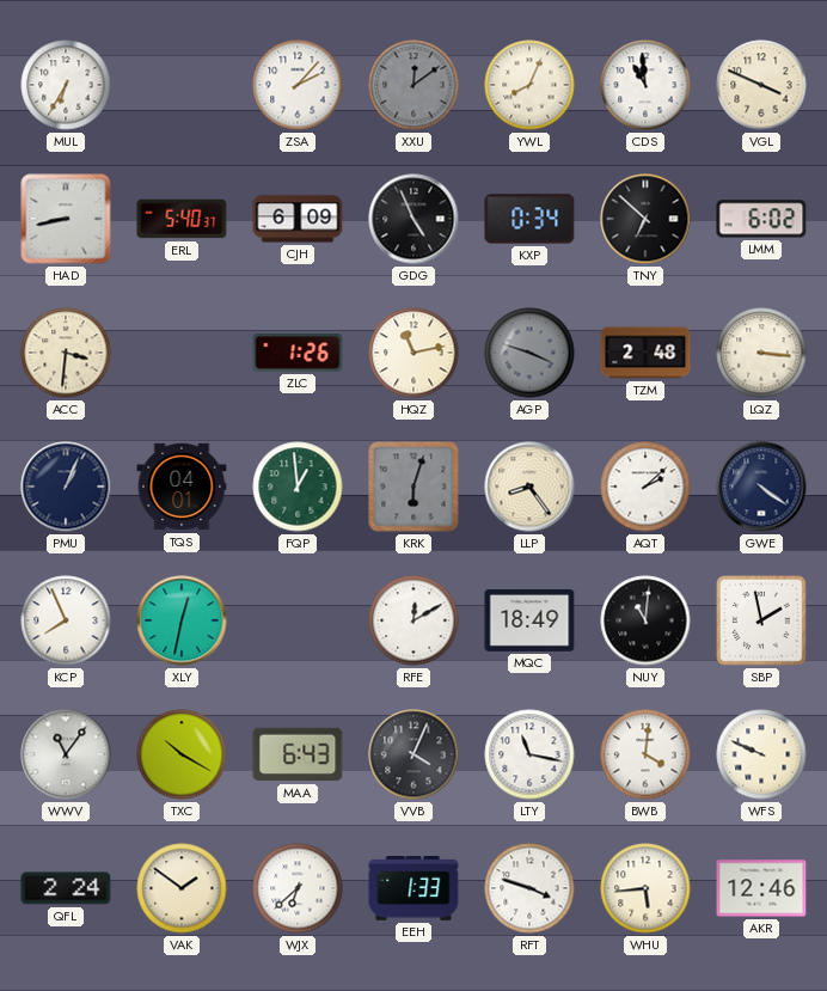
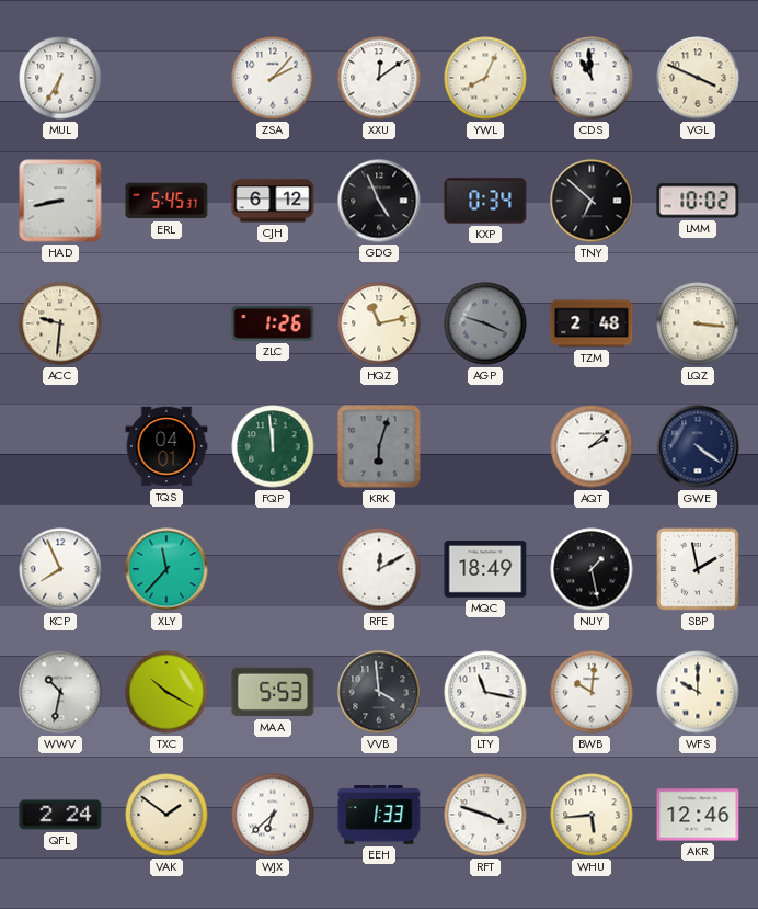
XXU dial: grey -> white
ERL: 5:40 -> 5:45
CJH: 6:09 -> 6:12
LMM: 6:02 -> 10:02
ACC: 3:31 -> 9:31
PMU: 1:04 -> none
FQP: 12:59 -> 11:59
LLP: 8:24 -> none
XLY: 12:32 -> 11:37
NUY: 11:01 -> 1:28
WWV: 11:06 -> 10:32
MAA: 6:43 -> 5:53
VVB: 4:04 -> 3:59
BWB: 4:01 -> 10:01
WFS: 9:49 -> 10:00
